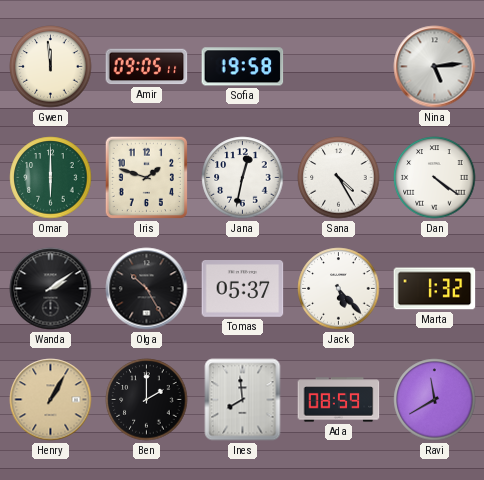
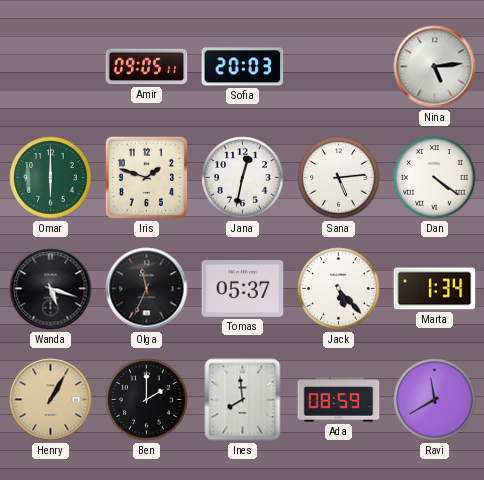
Gwen: 11:59 -> none
Sofia: 19:58 -> 20:03
Sana: 4:25 -> 5:14
Wanda: 2:09 -> 5:18
Olga: 10:25 -> 11:34
Marta: 1:32 -> 1:34
